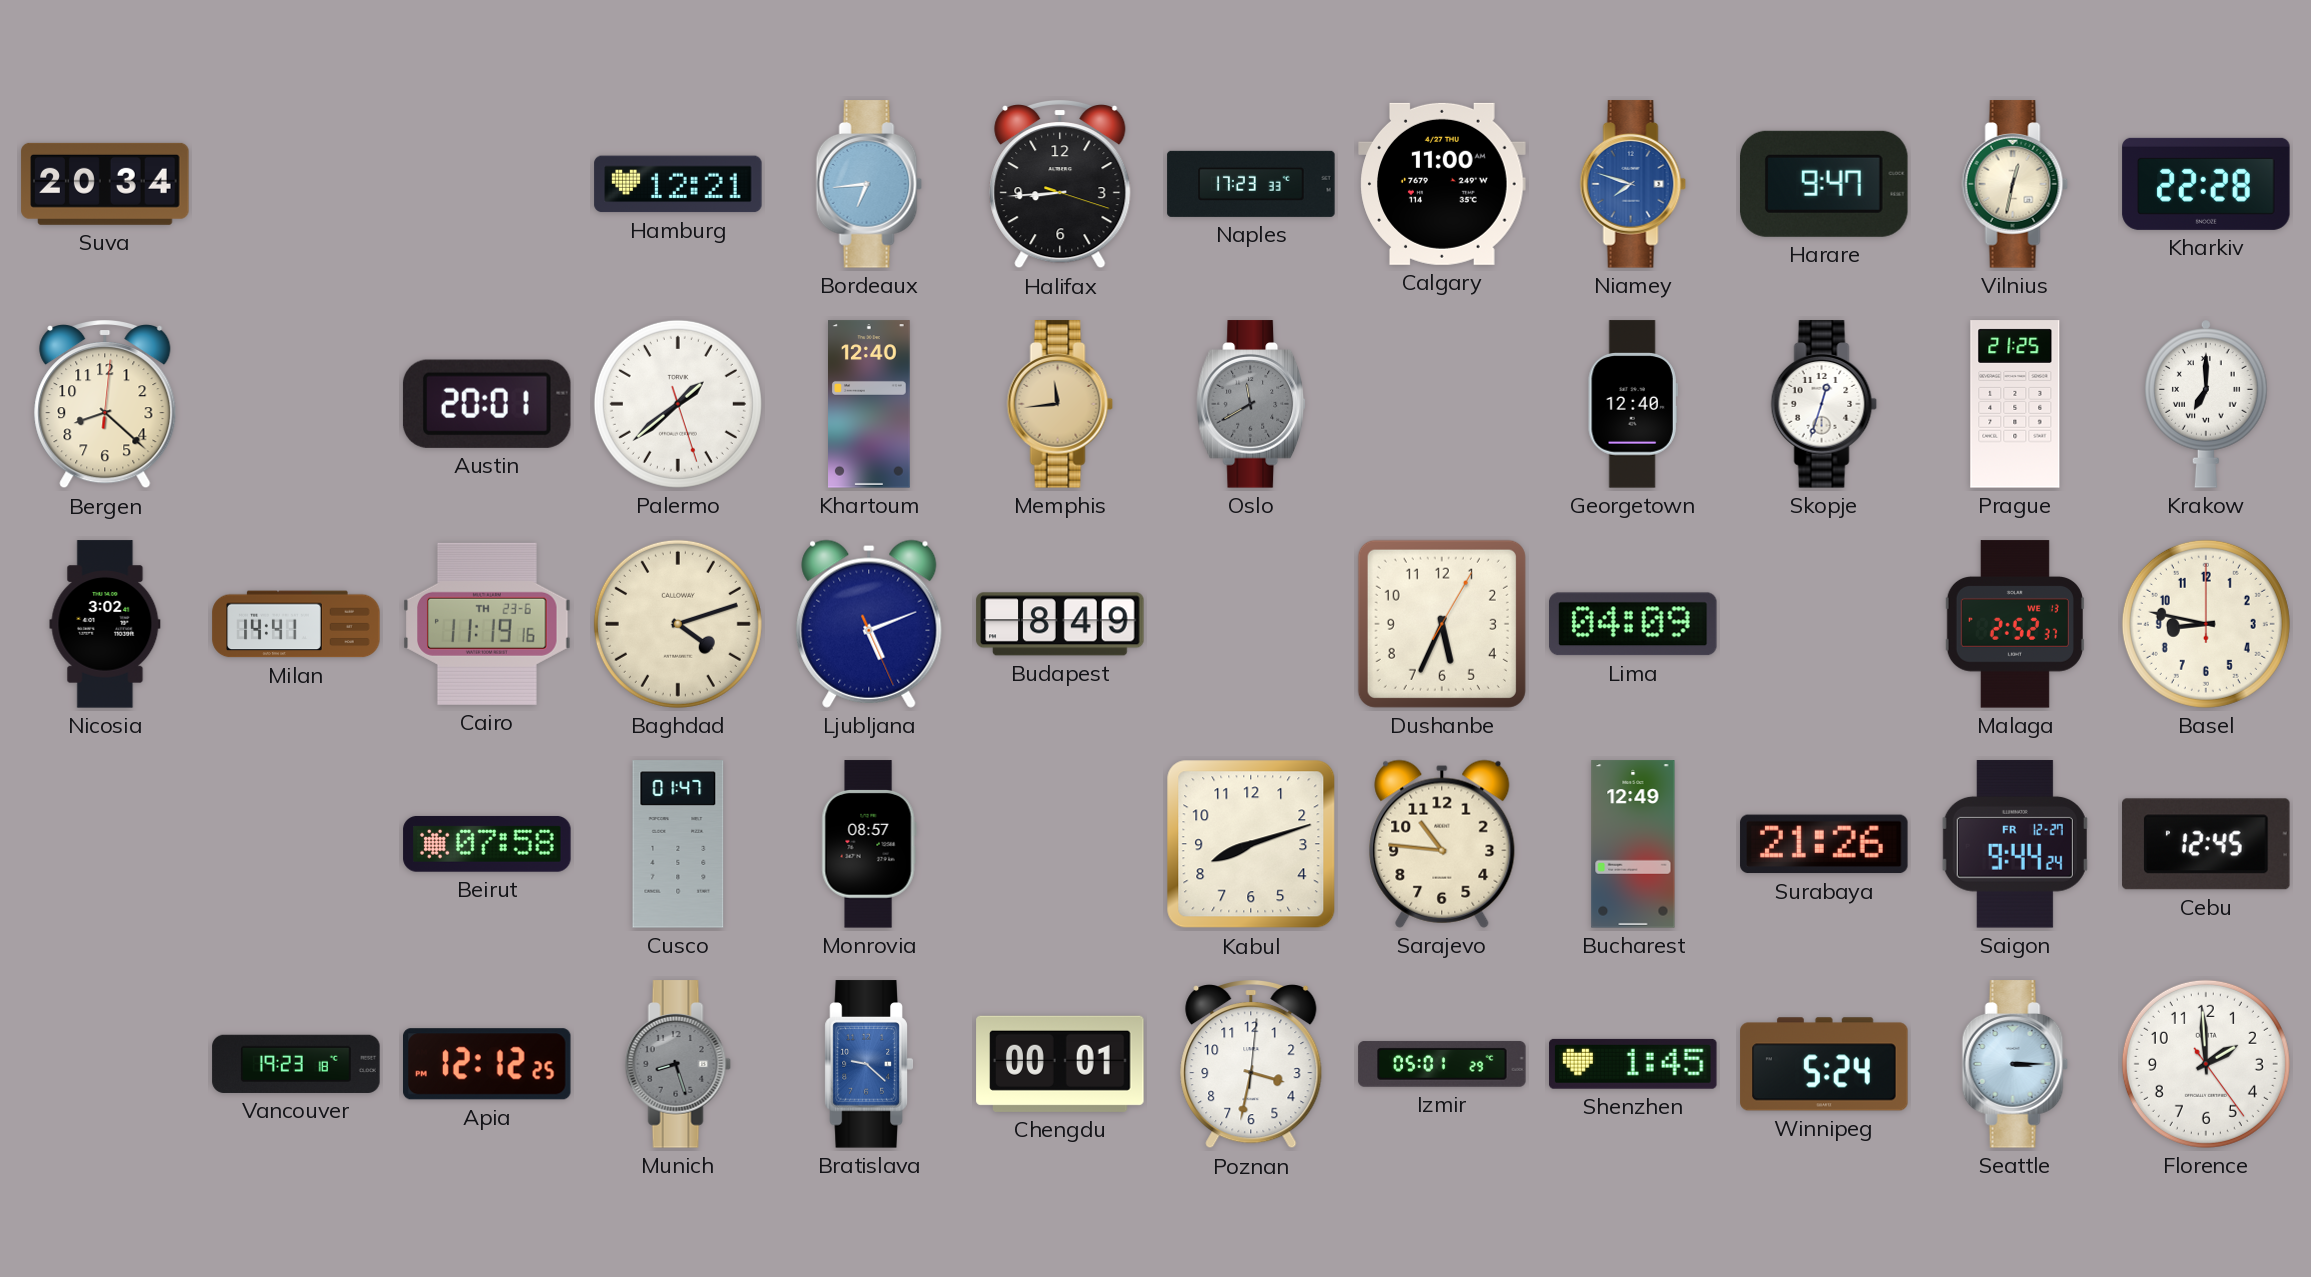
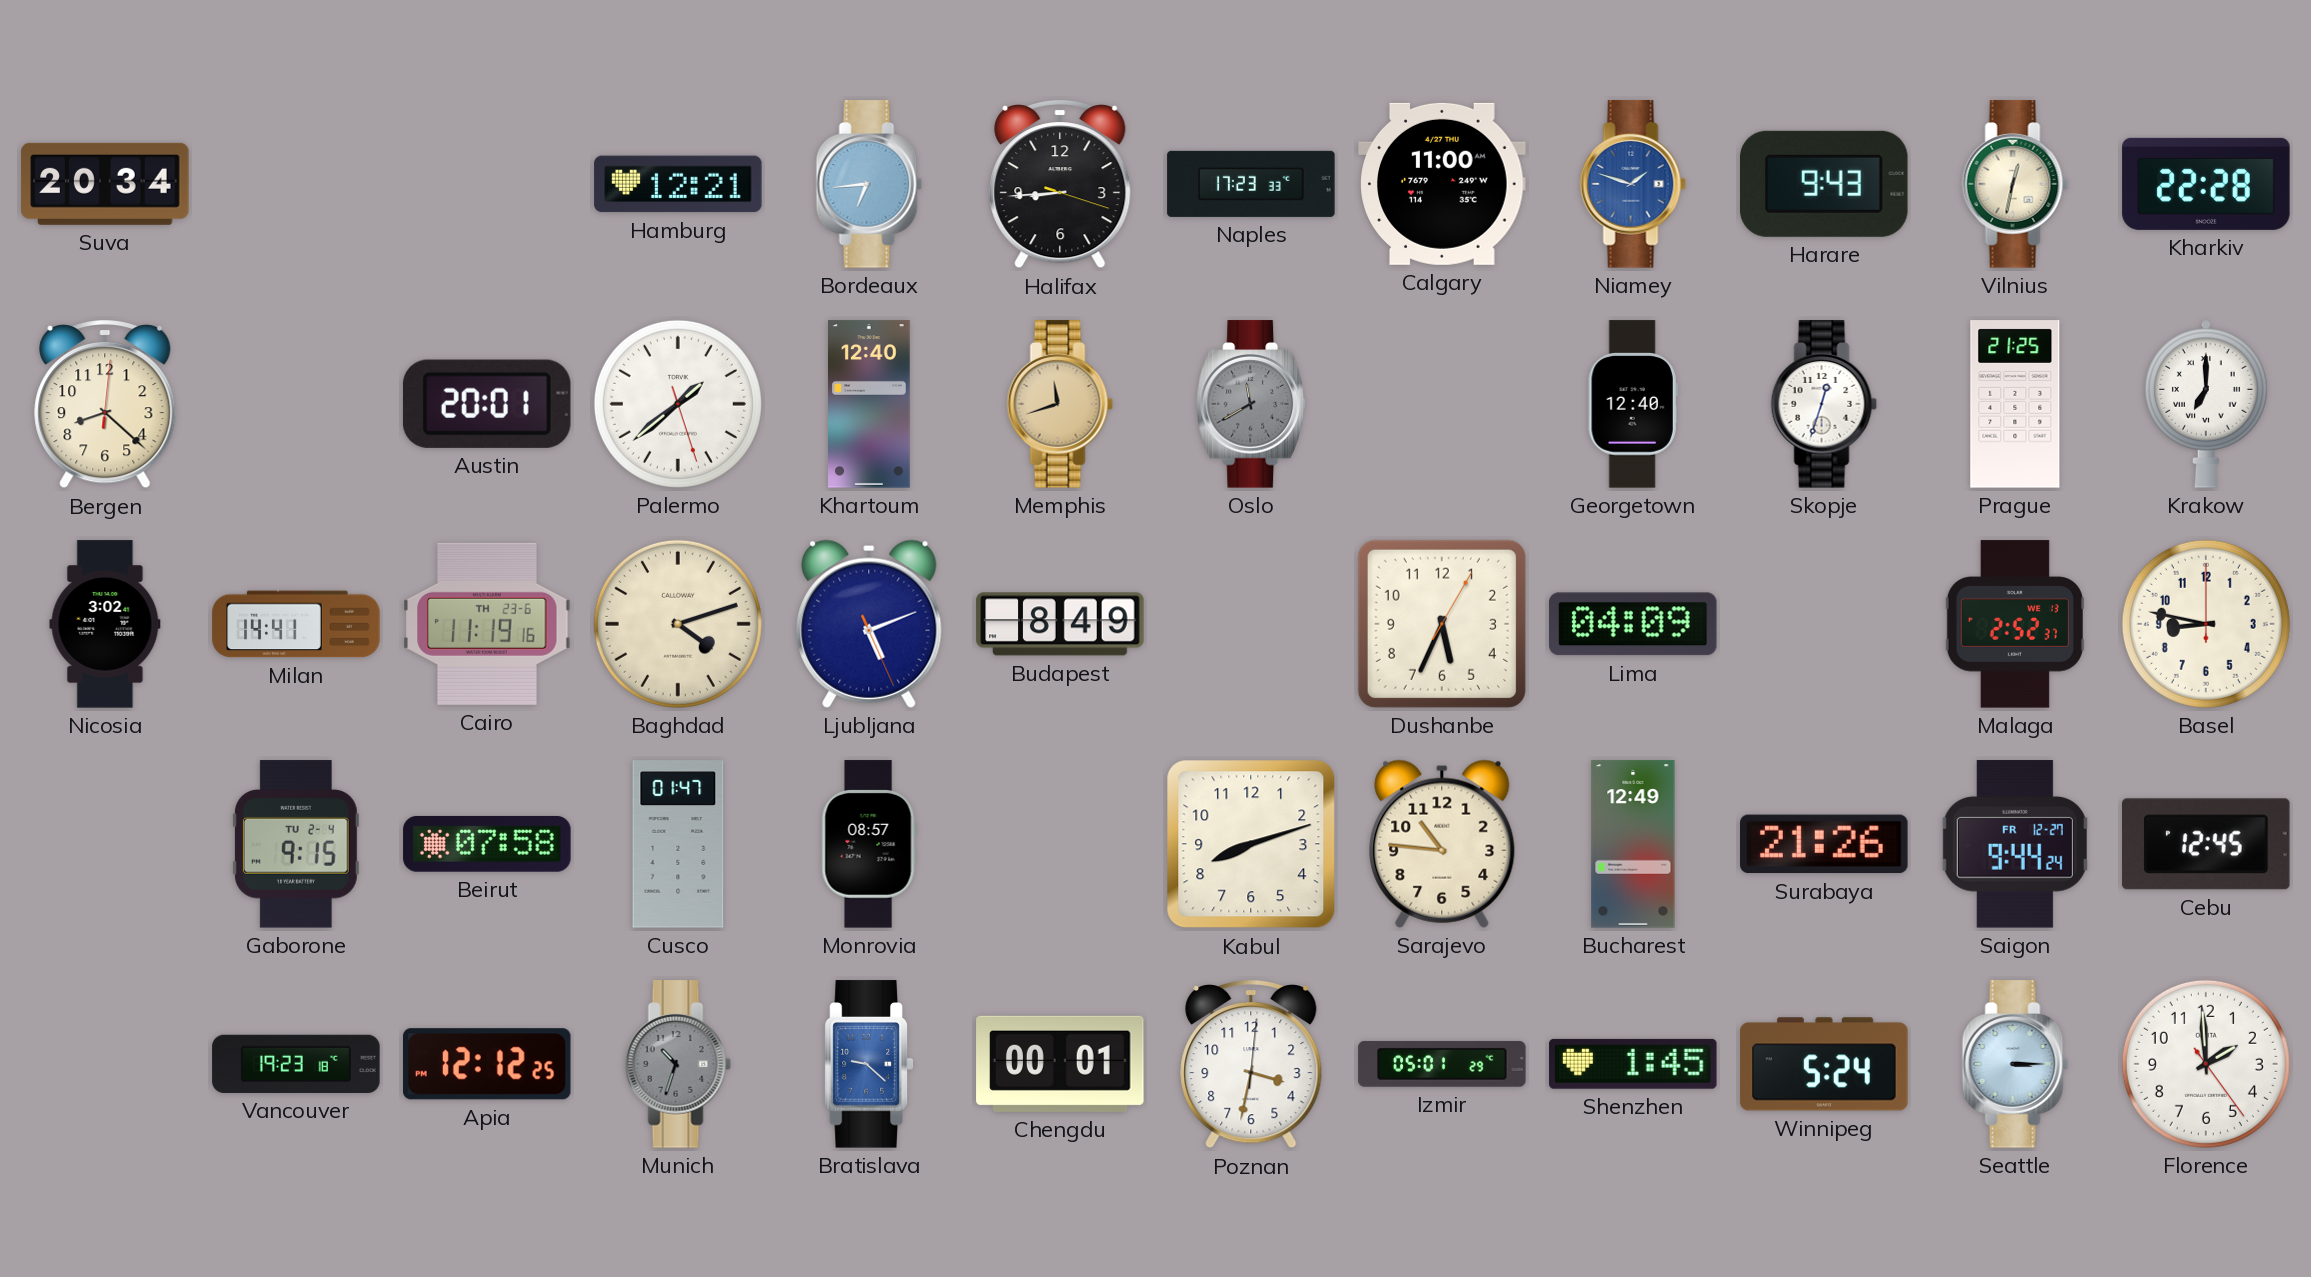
Niamey: 7:48 -> 1:48
Harare: 9:47 -> 9:43
Memphis: 11:44 -> 11:42
Gaborone: none -> 9:15
Munich: 8:27 -> 10:33
